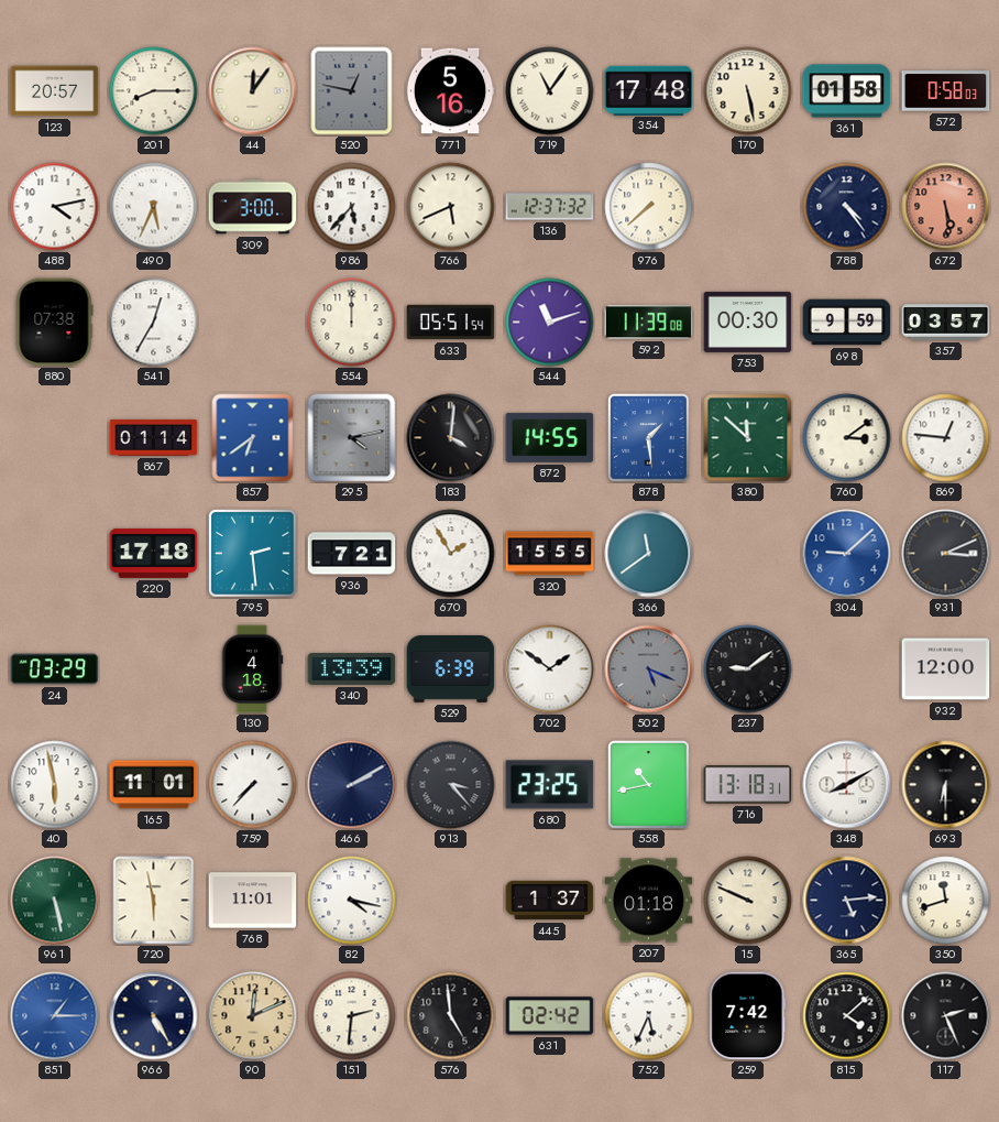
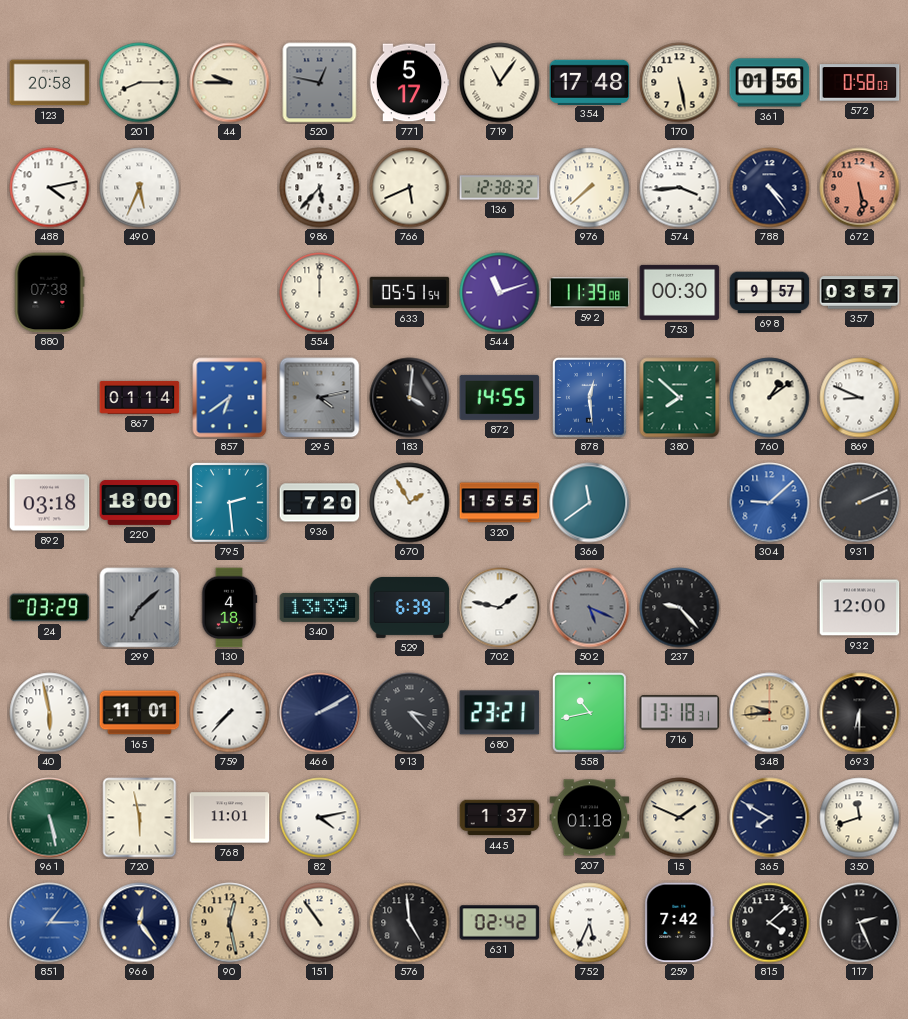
123: 20:57 -> 20:58
44: 12:06 -> 9:45
771: 5:16 -> 5:17
361: 01:58 -> 01:56
309: 3:00 -> none
136: 12:37 -> 12:38
574: none -> 3:44
541: 12:35 -> none
698: 9:59 -> 9:57
878: 1:29 -> 12:29
380: 11:52 -> 7:52
760: 3:09 -> 1:09
869: 12:46 -> 8:49
892: none -> 03:18
220: 17:18 -> 18:00
936: 7:21 -> 7:20
931: 3:11 -> 2:11
299: none -> 7:08
702: 1:51 -> 1:47
237: 9:09 -> 9:23
680: 23:25 -> 23:21
348: 8:10 -> 9:44
348 dial: white -> champagne
82: 4:17 -> 4:13
15: 9:49 -> 1:49
365: 5:14 -> 7:50
966: 5:25 -> 12:24
90: 12:11 -> 12:28
151: 2:31 -> 10:54
